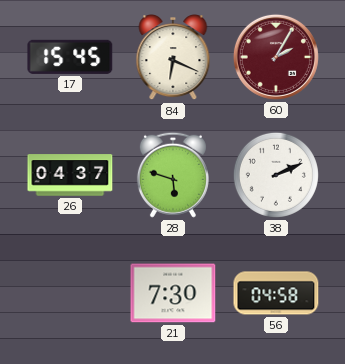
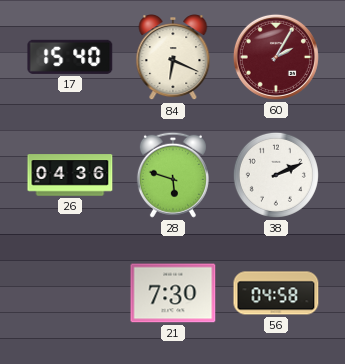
17: 15:45 -> 15:40
26: 04:37 -> 04:36
